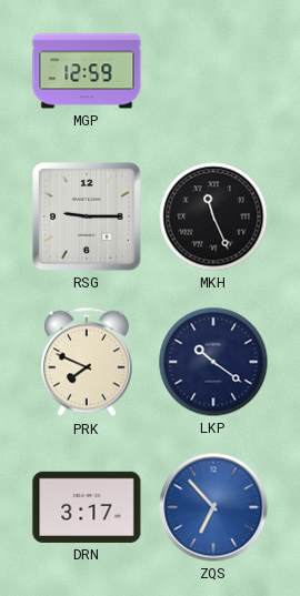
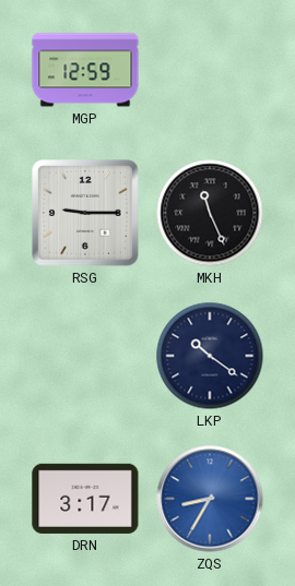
PRK: 7:49 -> none
ZQS: 6:53 -> 8:35
